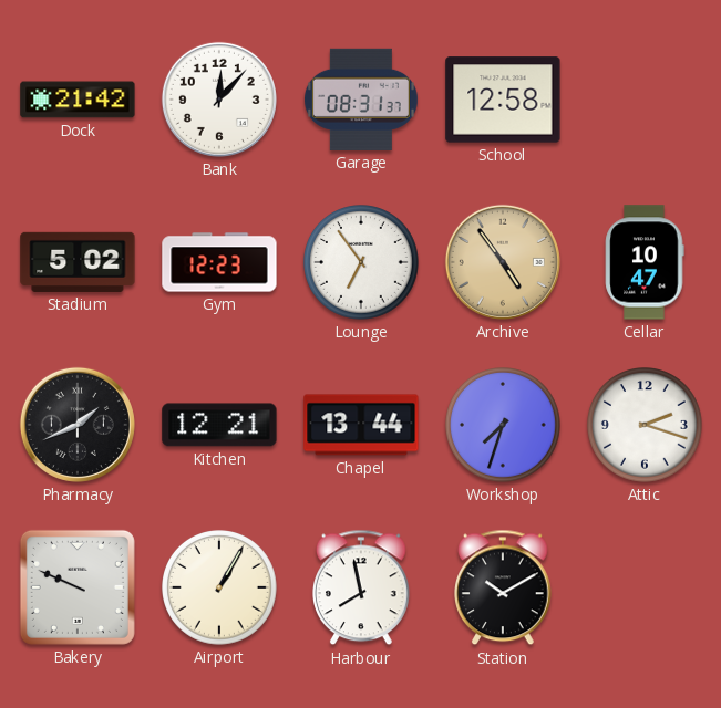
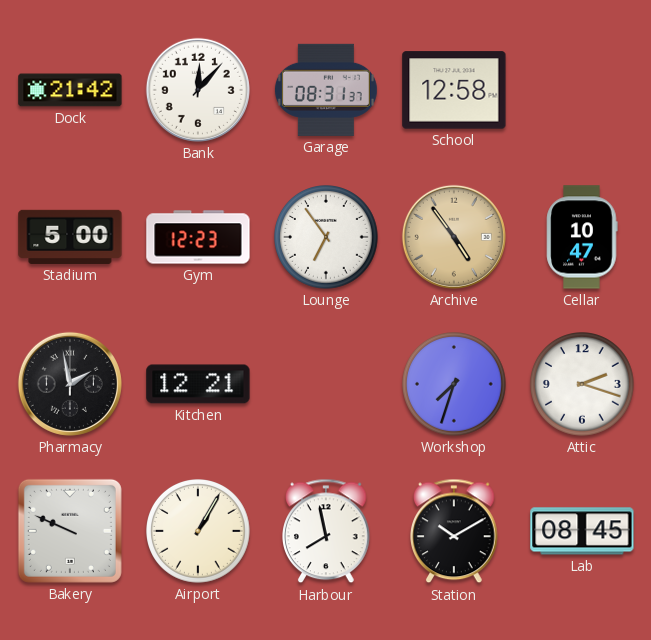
Stadium: 5:02 -> 5:00
Pharmacy: 1:41 -> 1:58
Chapel: 13:44 -> none
Lab: none -> 08:45
